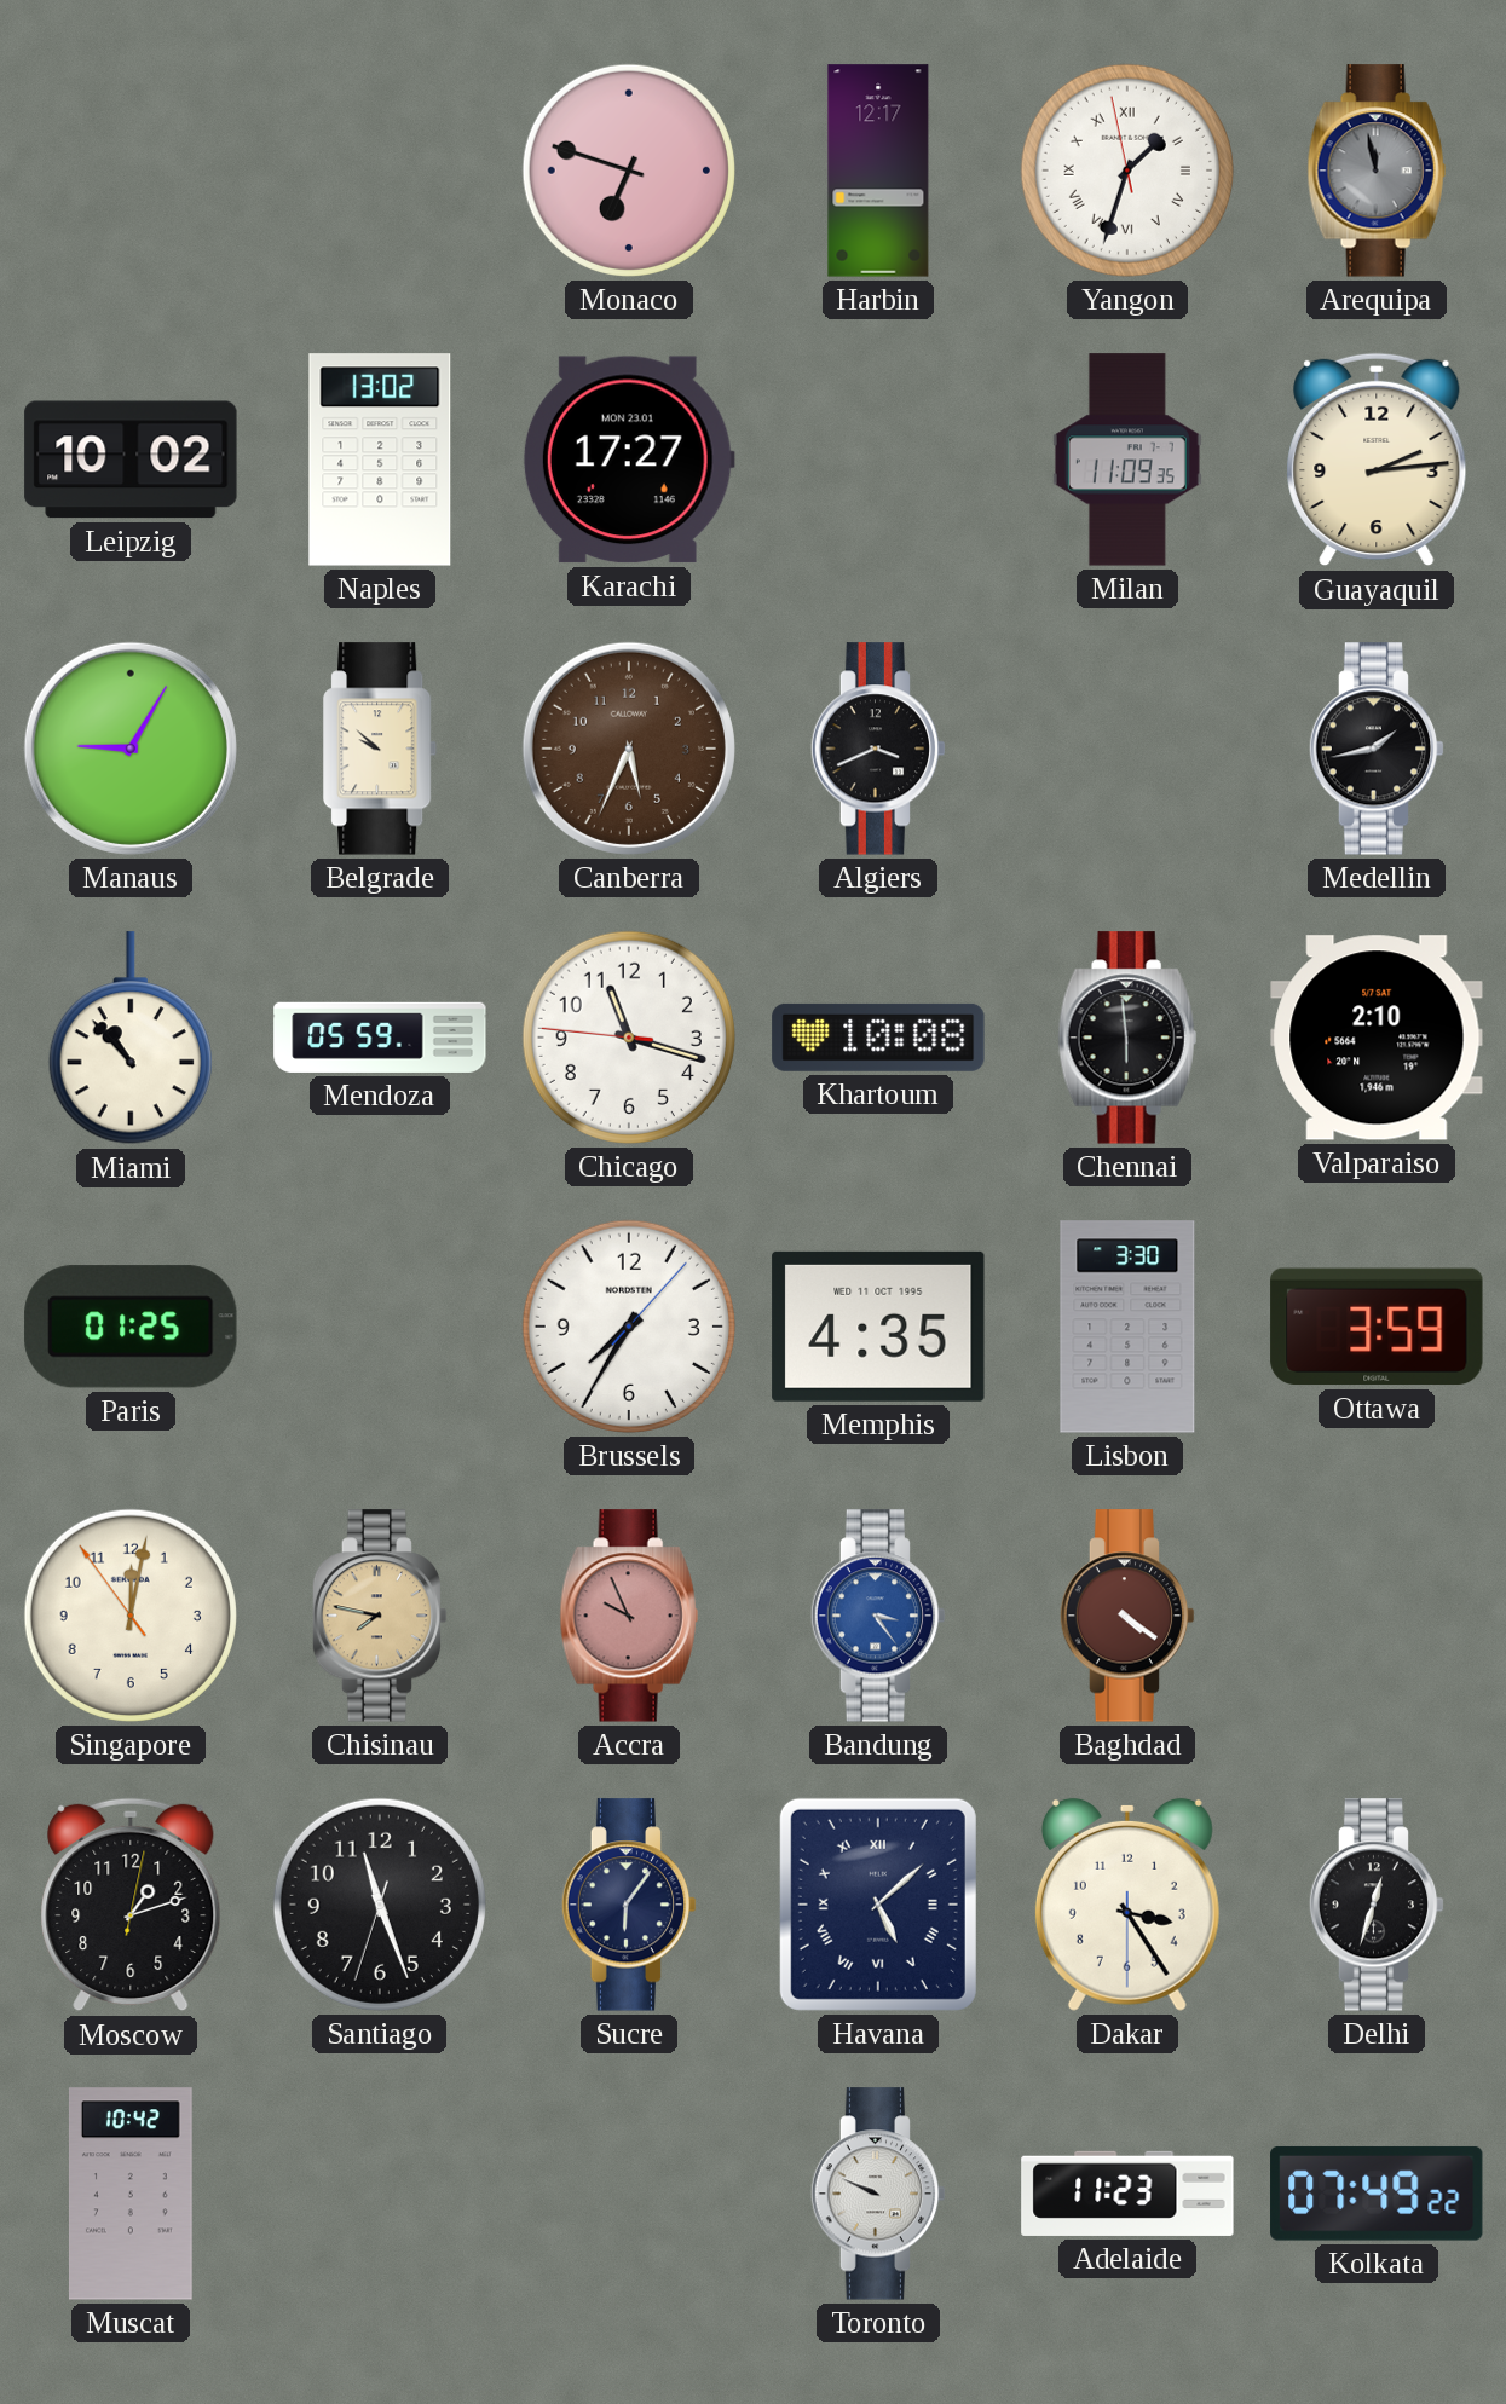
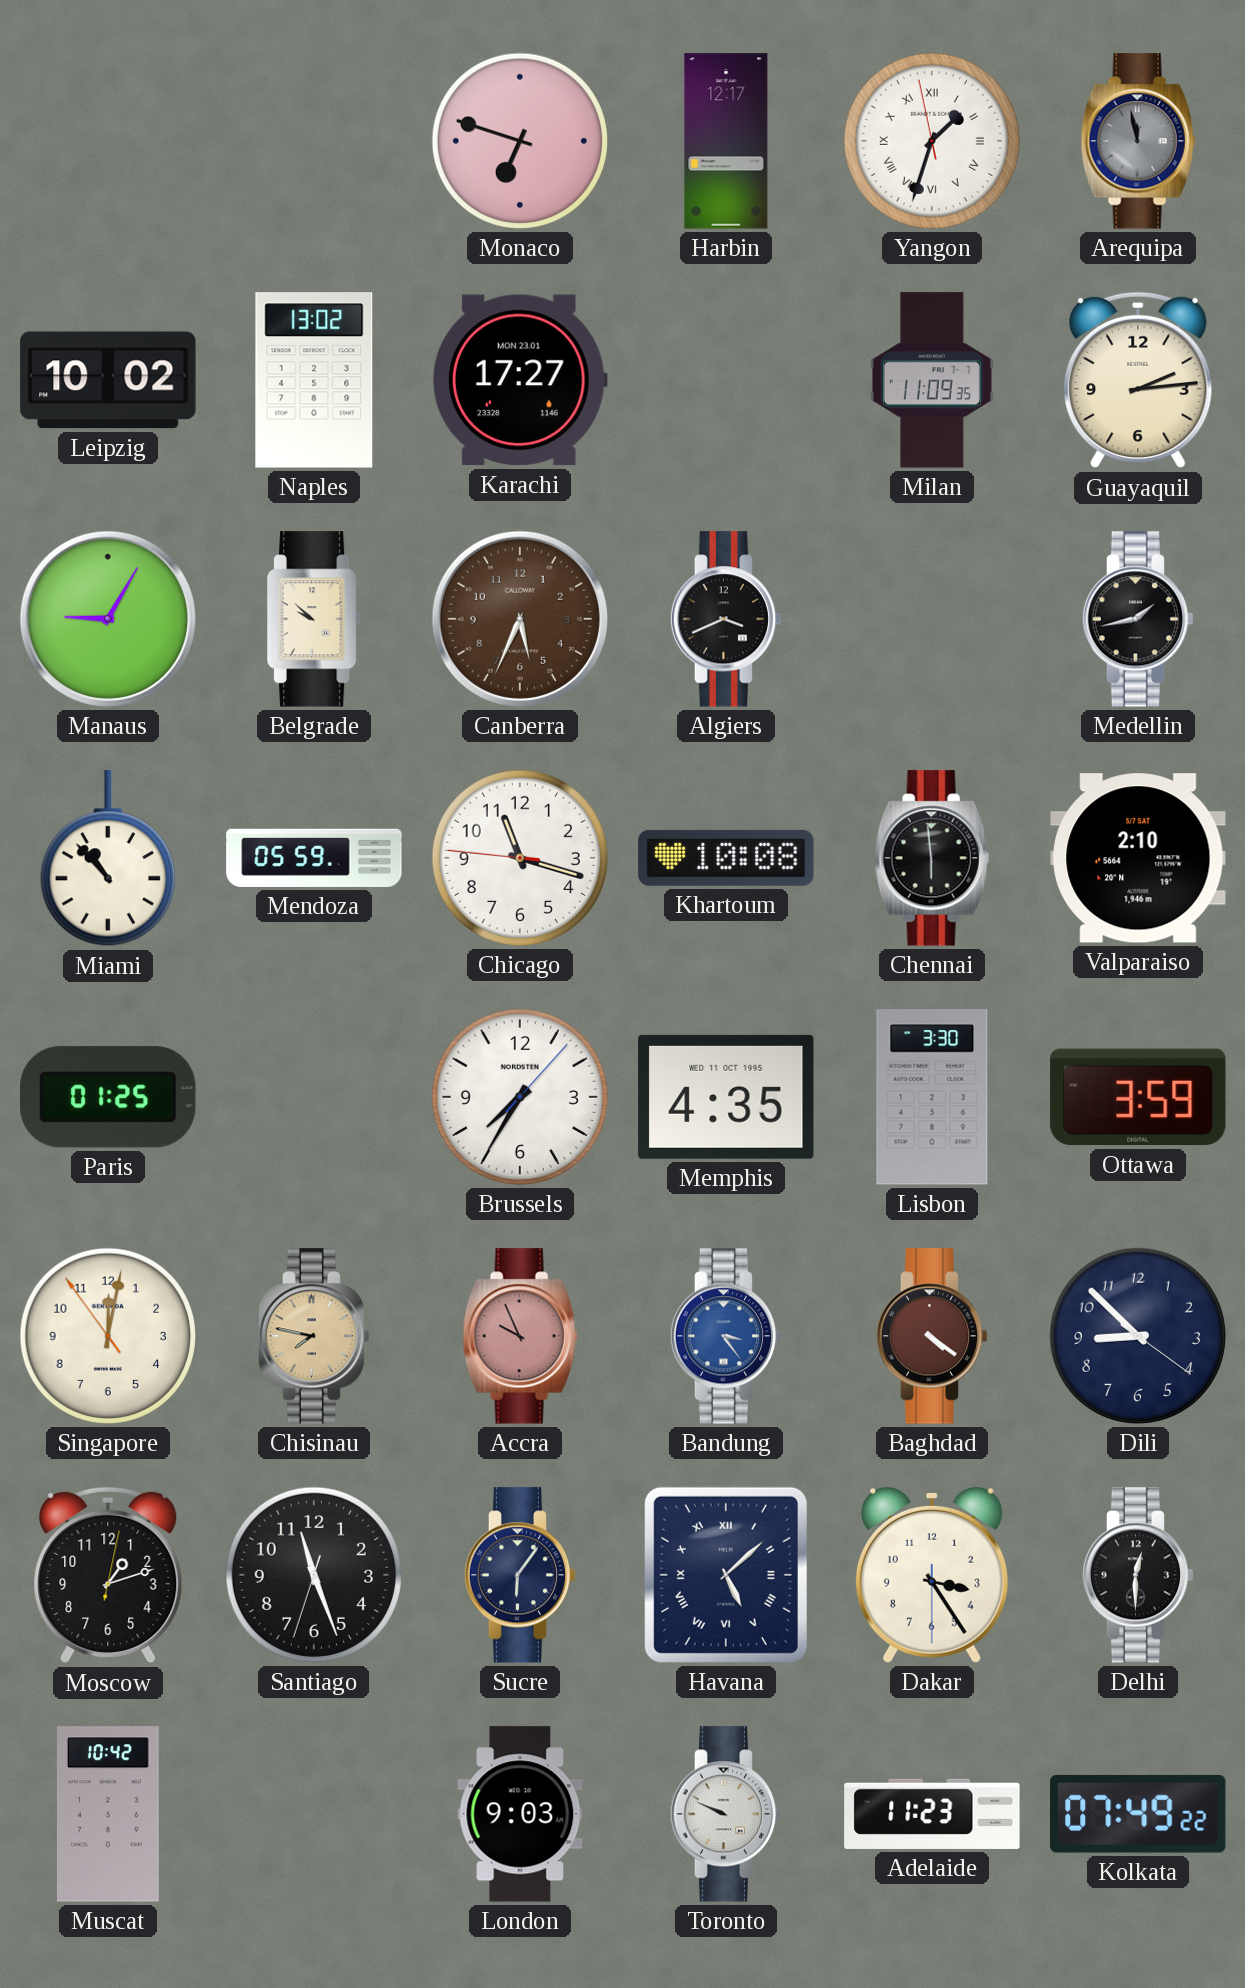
Dili: none -> 8:52
Delhi: 12:33 -> 12:30
London: none -> 9:03
